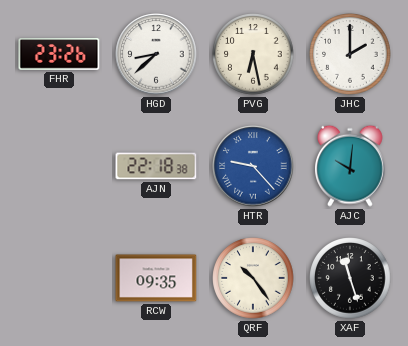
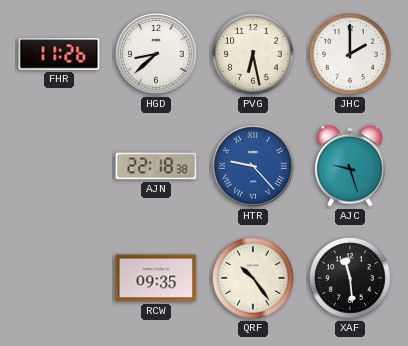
FHR: 23:26 -> 11:26
AJC: 10:01 -> 9:27
XAF: 11:27 -> 11:29
